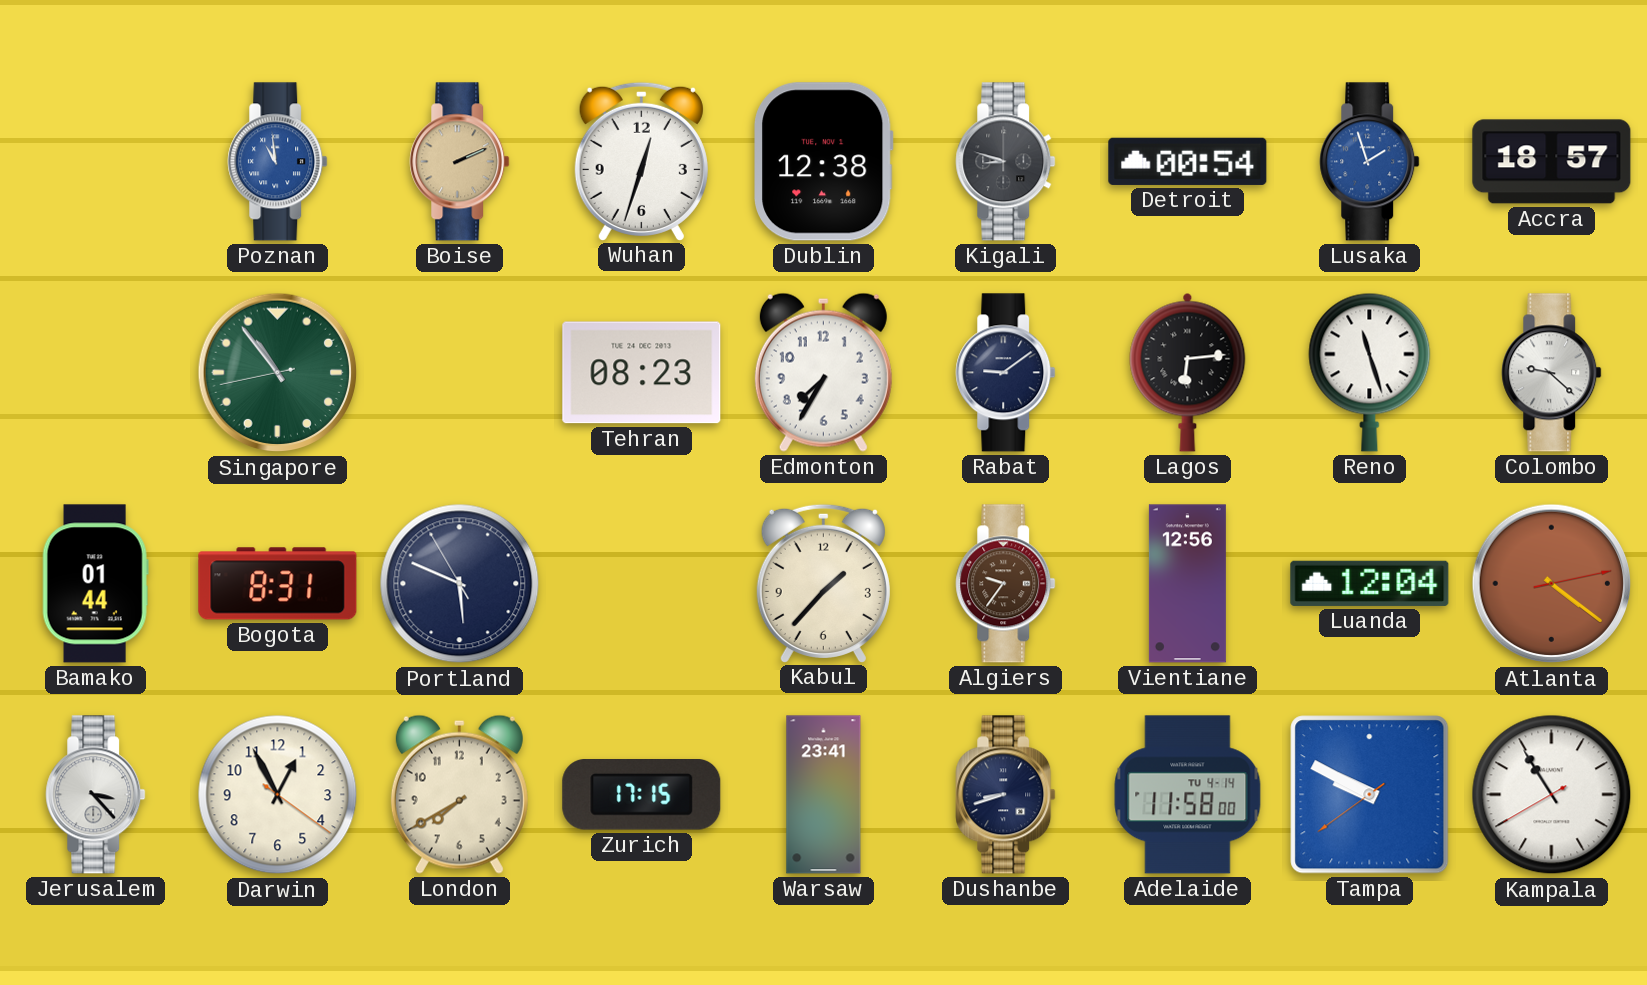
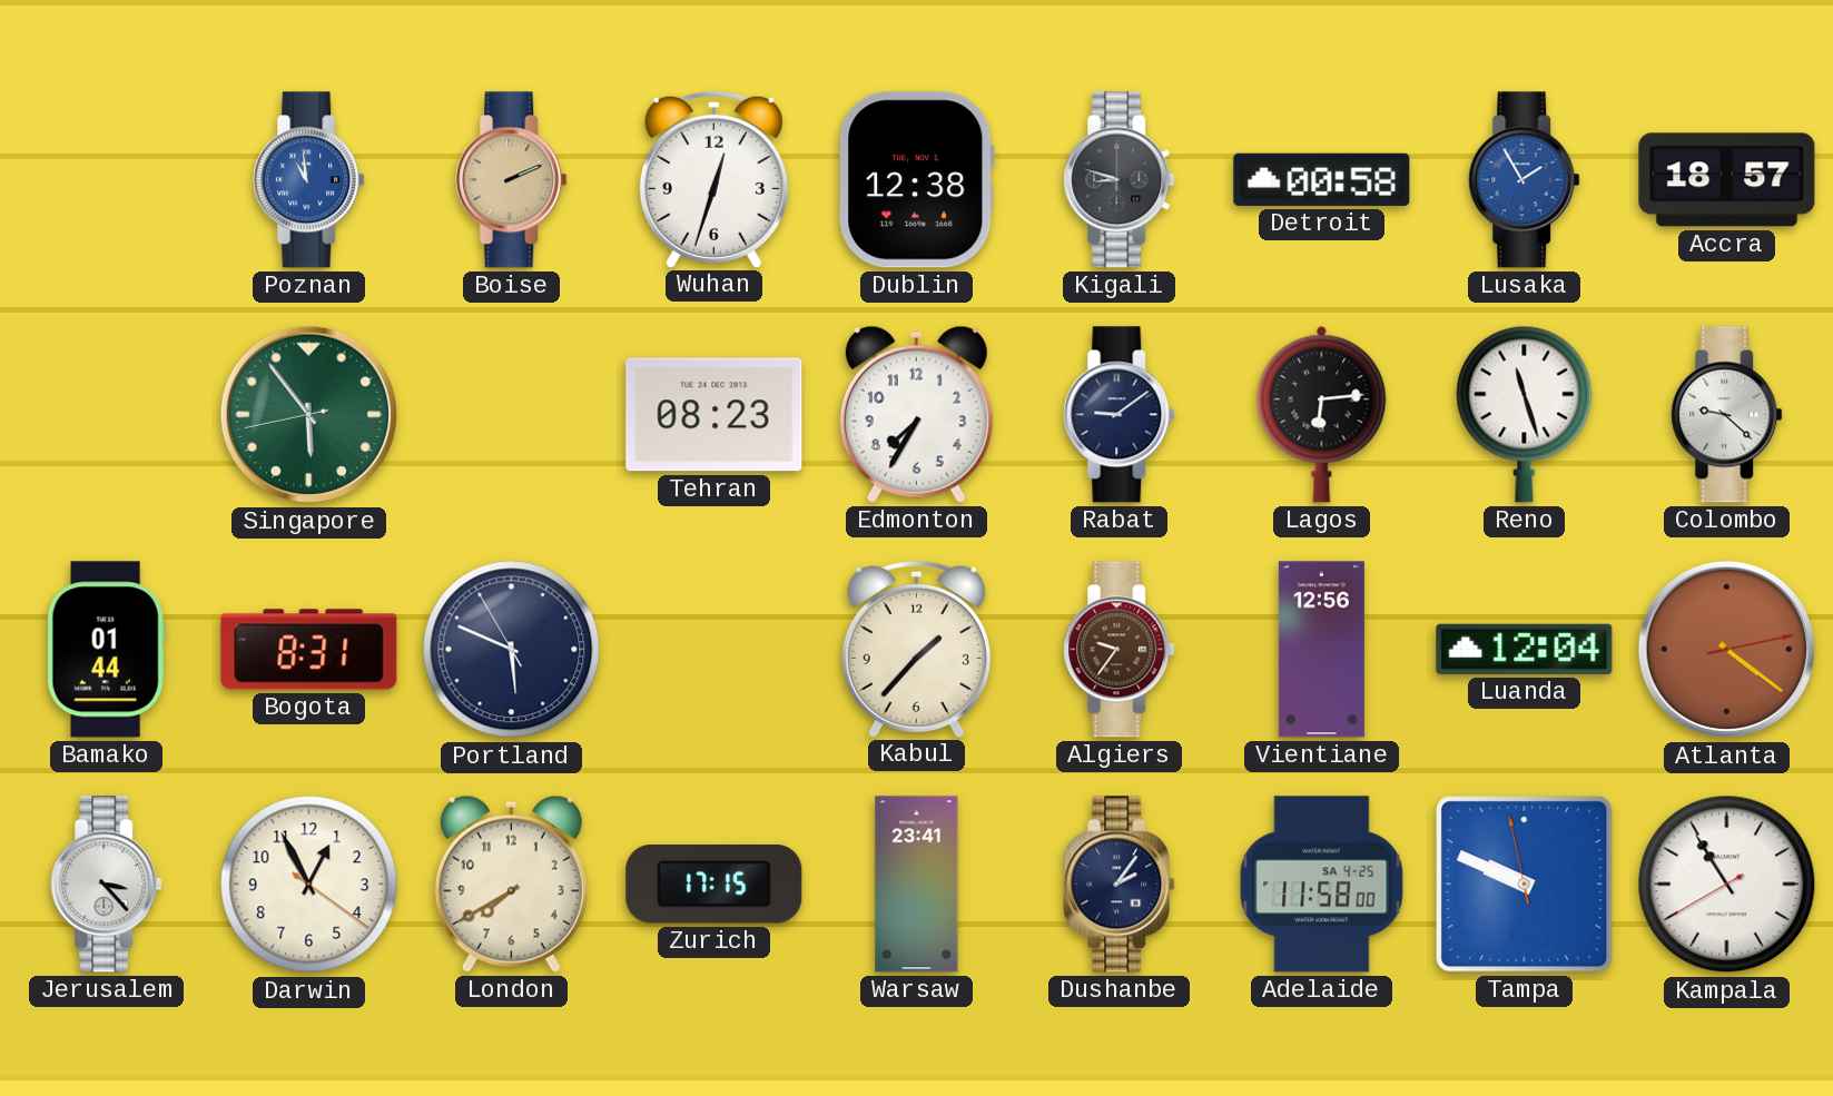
Detroit: 00:54 -> 00:58
Lusaka: 1:57 -> 1:55
Singapore: 10:53 -> 5:53
Dushanbe: 8:42 -> 2:06
Adelaide date: TU 4-14 -> SA 4-25
Tampa: 9:49 -> 9:48
